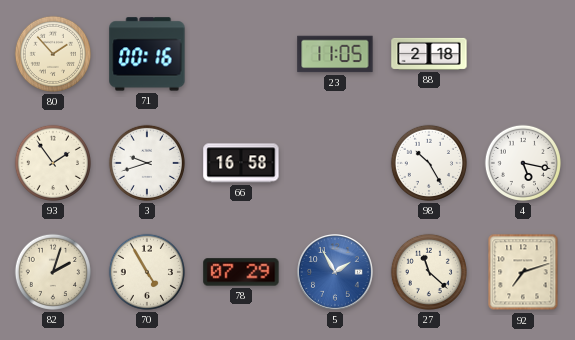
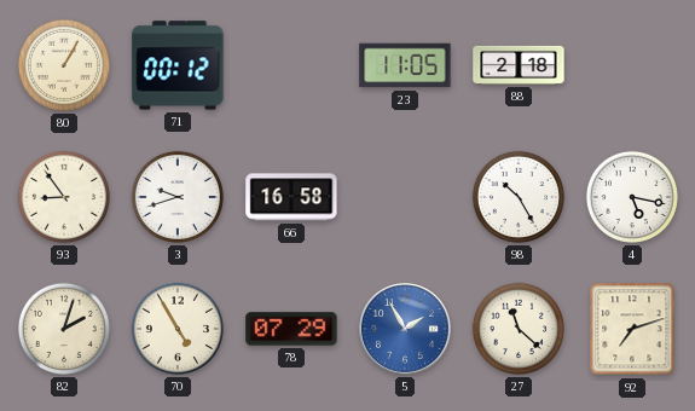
80: 1:53 -> 1:05
71: 00:16 -> 00:12
93: 1:54 -> 8:54
